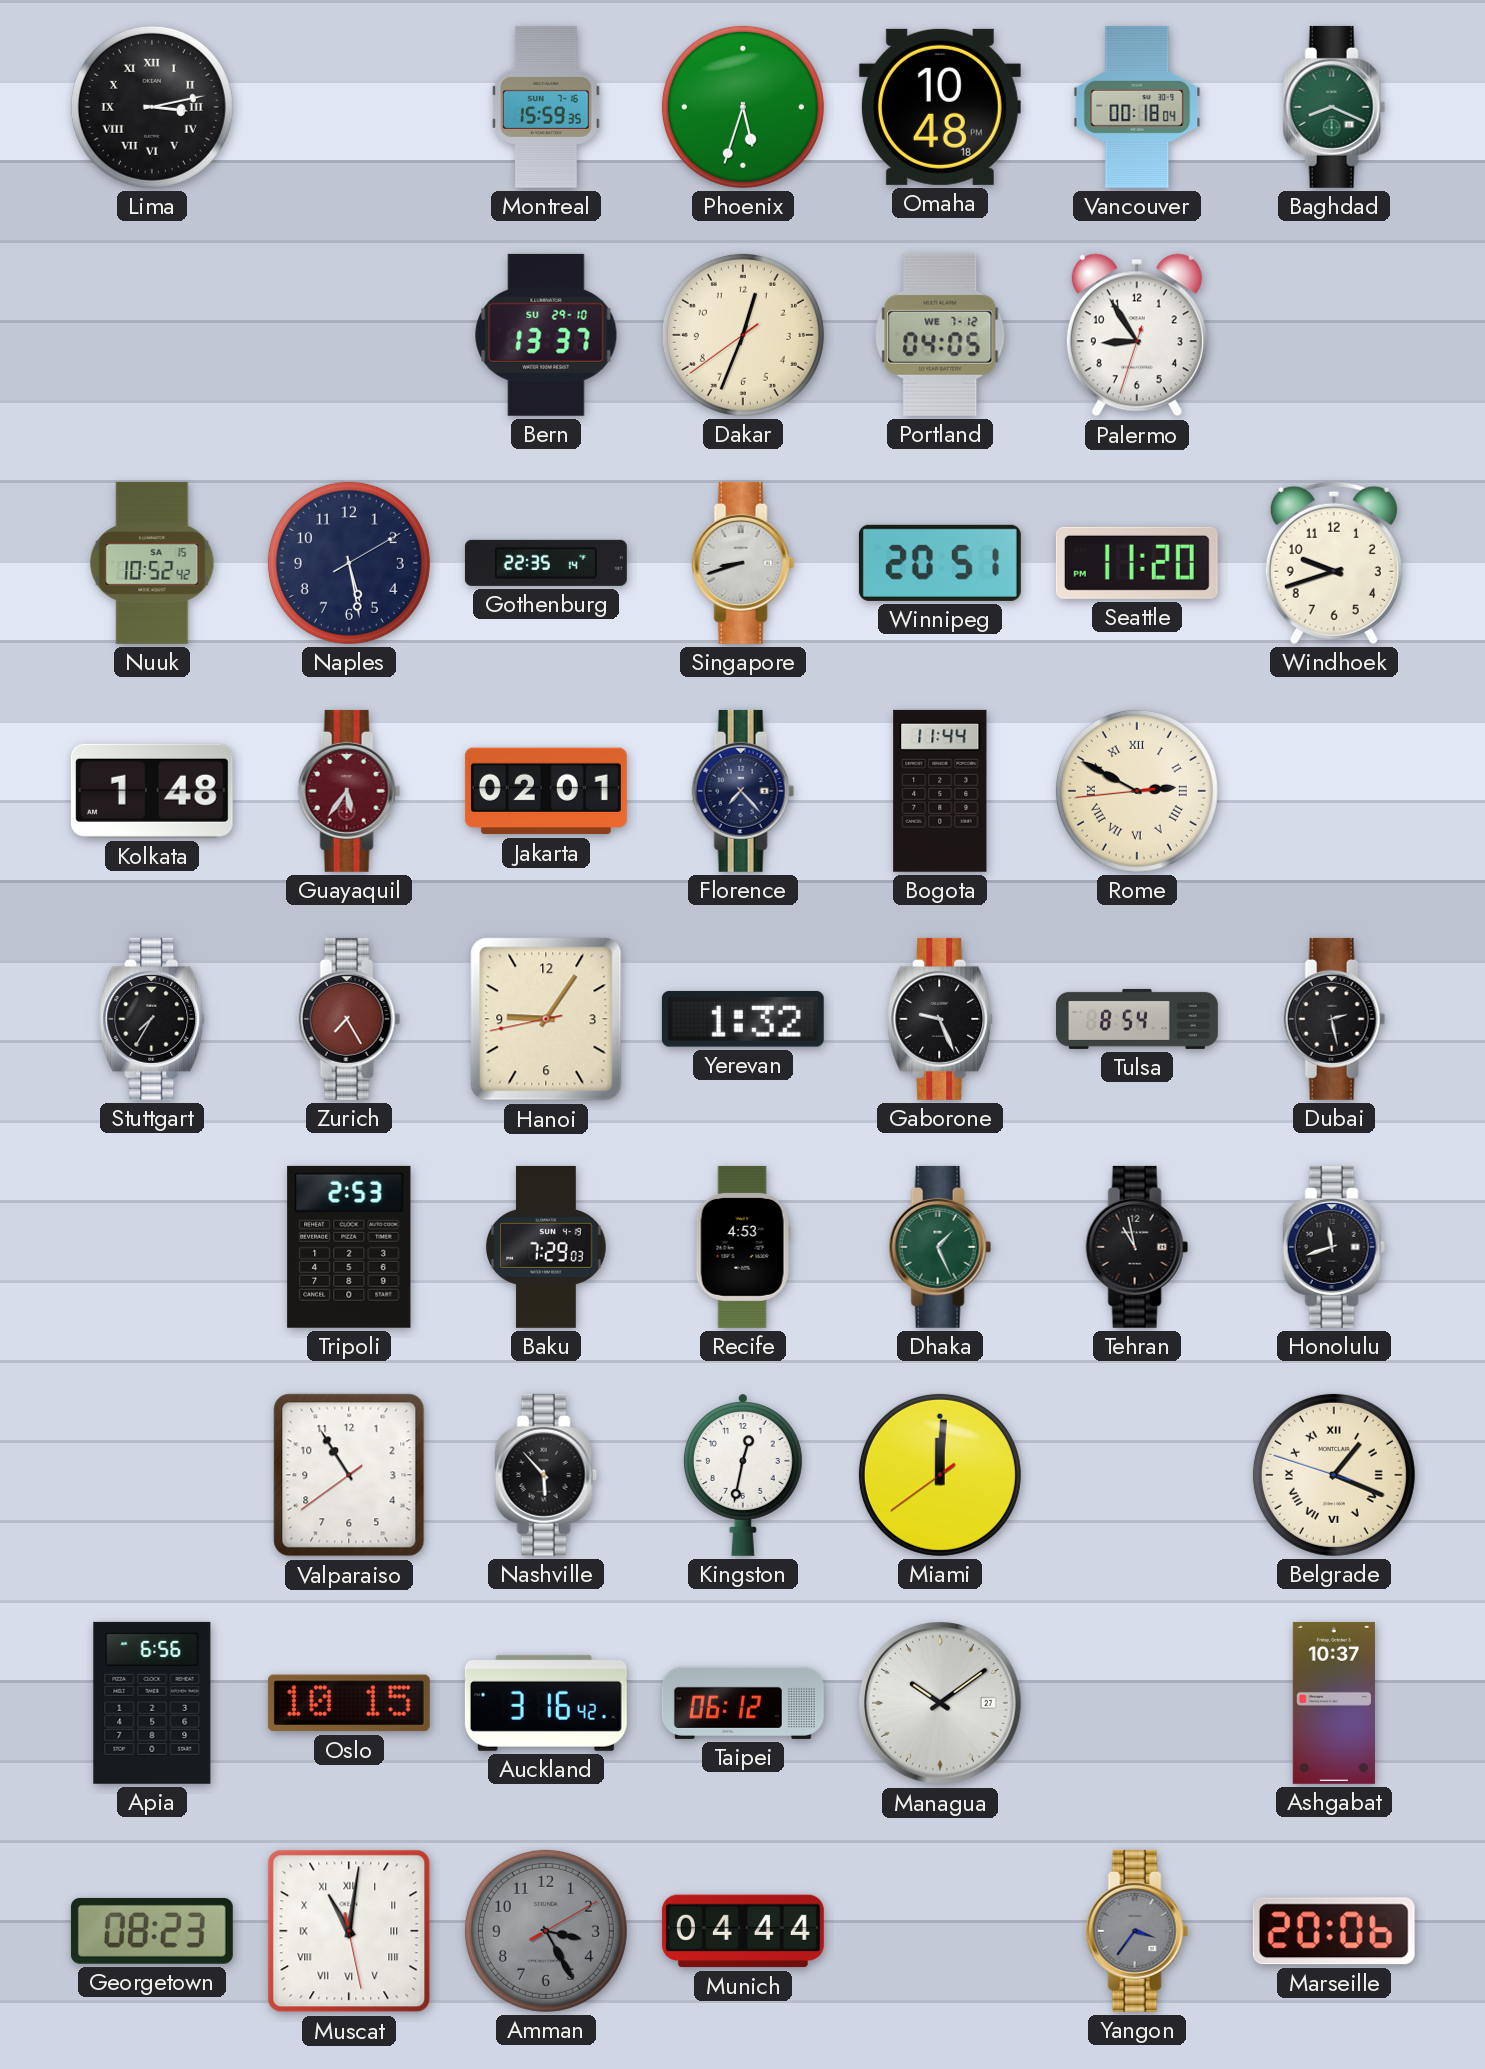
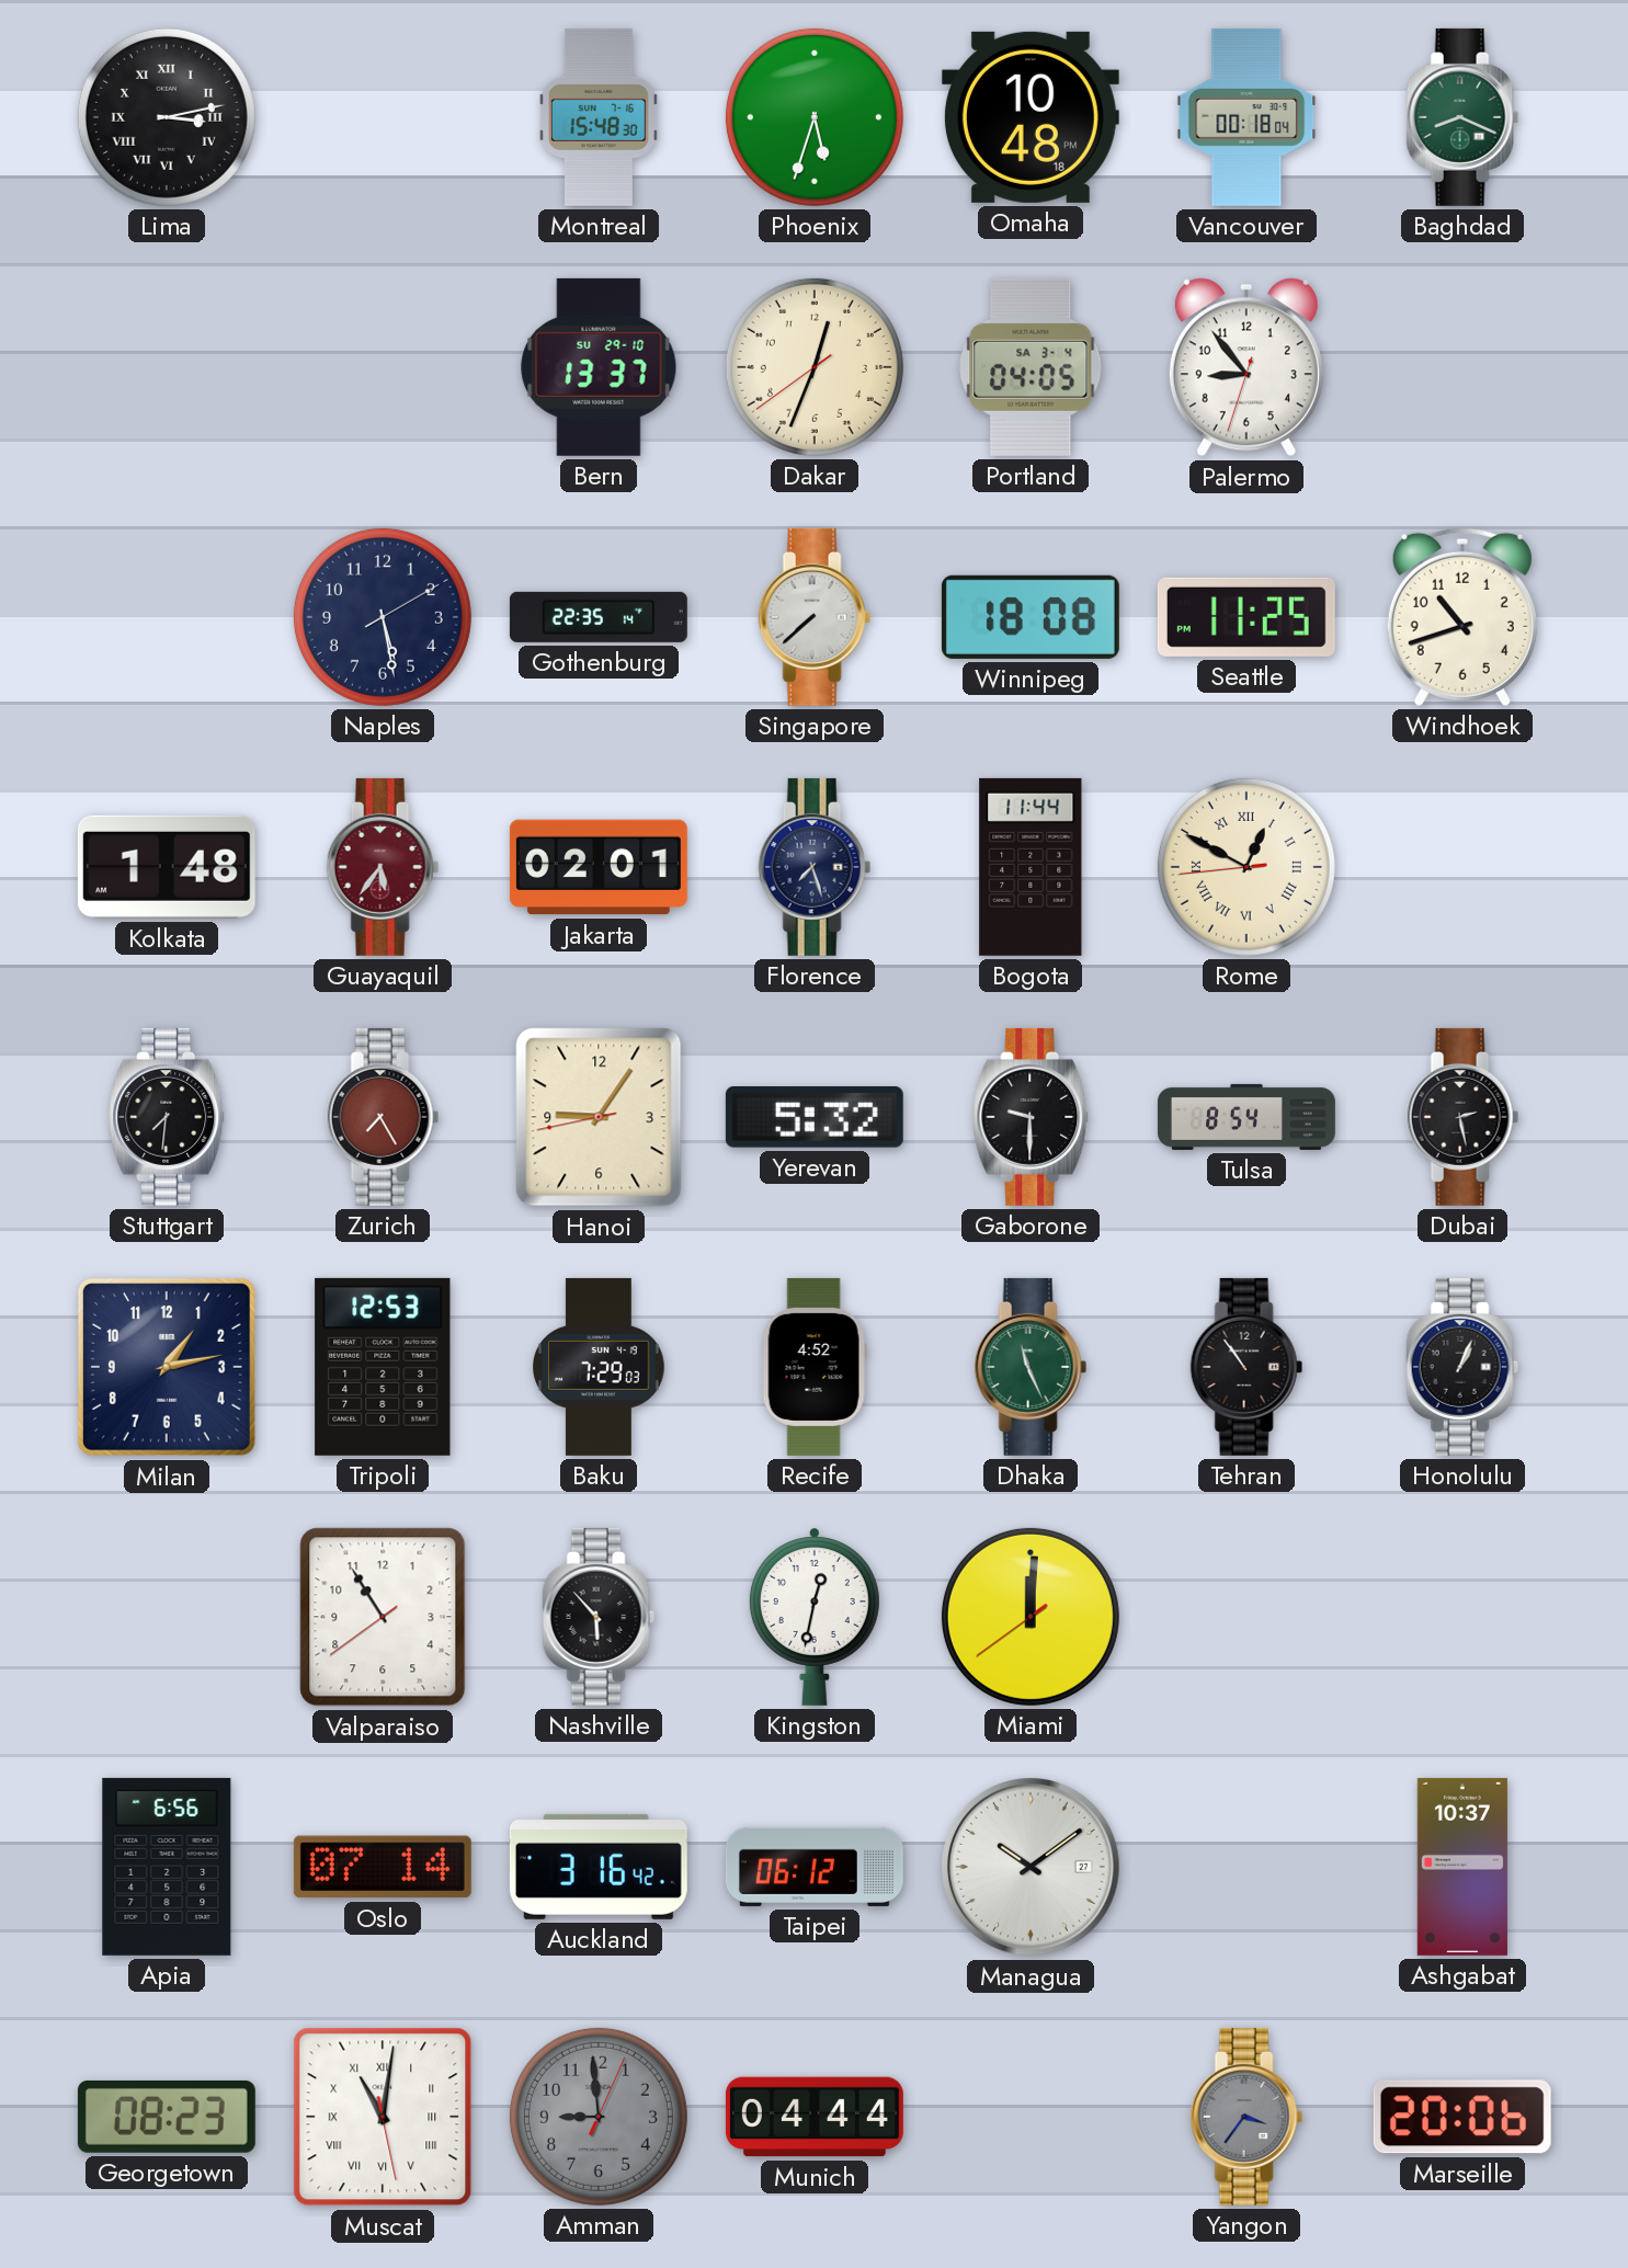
Montreal: 15:59 -> 15:48
Portland date: WE 7-12 -> SA 3-4
Palermo: 8:54 -> 8:53
Nuuk: 10:52 -> none
Singapore: 8:42 -> 7:38
Winnipeg: 20:51 -> 18:08
Seattle: 11:20 -> 11:25
Windhoek: 9:42 -> 10:42
Florence: 7:23 -> 7:27
Rome: 2:49 -> 12:49
Stuttgart: 7:35 -> 7:31
Yerevan: 1:32 -> 5:32
Gaborone: 9:26 -> 9:30
Milan: none -> 1:13
Tripoli: 2:53 -> 12:53
Recife: 4:53 -> 4:52
Dhaka: 1:26 -> 11:26
Tehran: 10:58 -> 10:54
Honolulu: 11:42 -> 1:04
Belgrade: 1:18 -> none
Oslo: 10:15 -> 07:14
Amman: 3:25 -> 8:59
